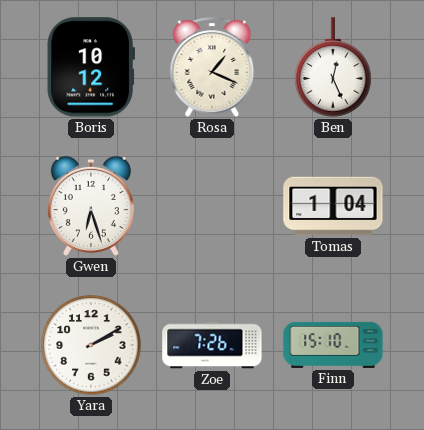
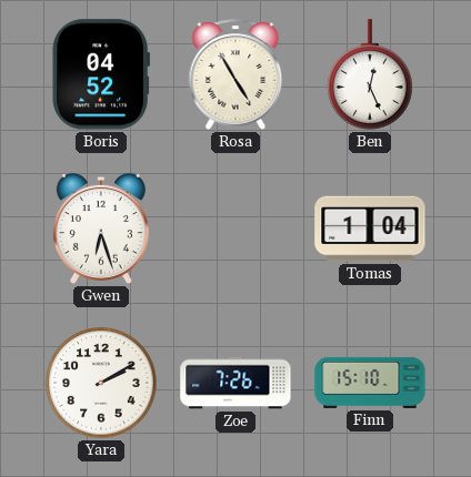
Boris: 10:12 -> 04:52
Rosa: 1:19 -> 4:55
